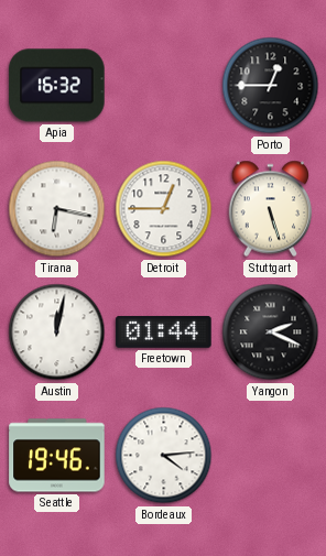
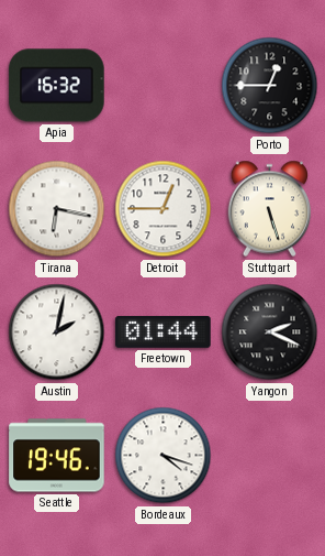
Austin: 12:02 -> 2:02
Bordeaux: 4:14 -> 4:18
